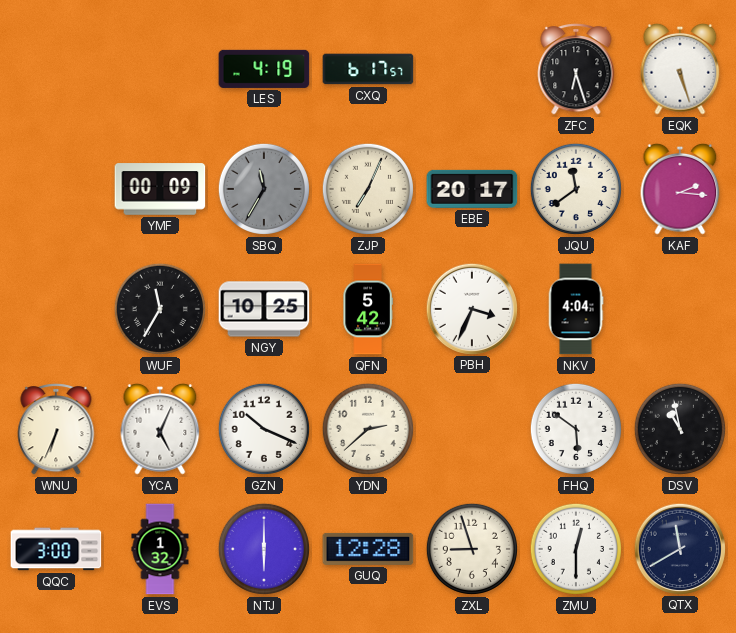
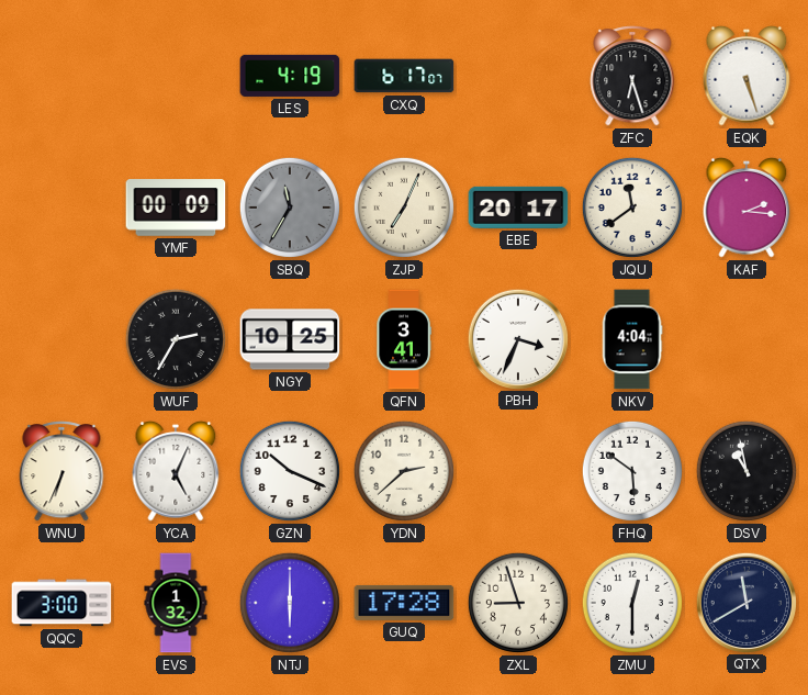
CXQ: 6:17:57 -> 6:17:07
WUF: 11:35 -> 2:35
QFN: 5:42 -> 3:41
GUQ: 12:28 -> 17:28
